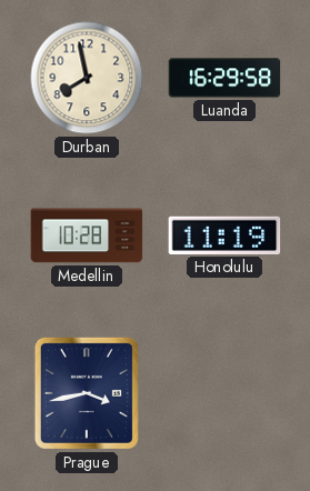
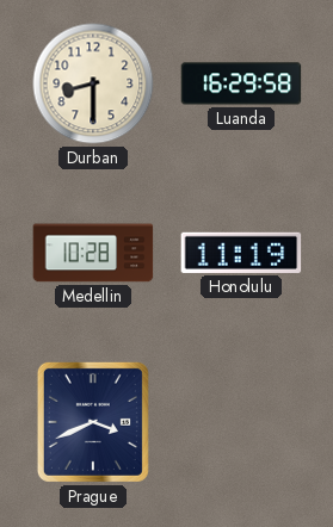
Durban: 7:58 -> 8:30
Prague: 3:43 -> 3:41
